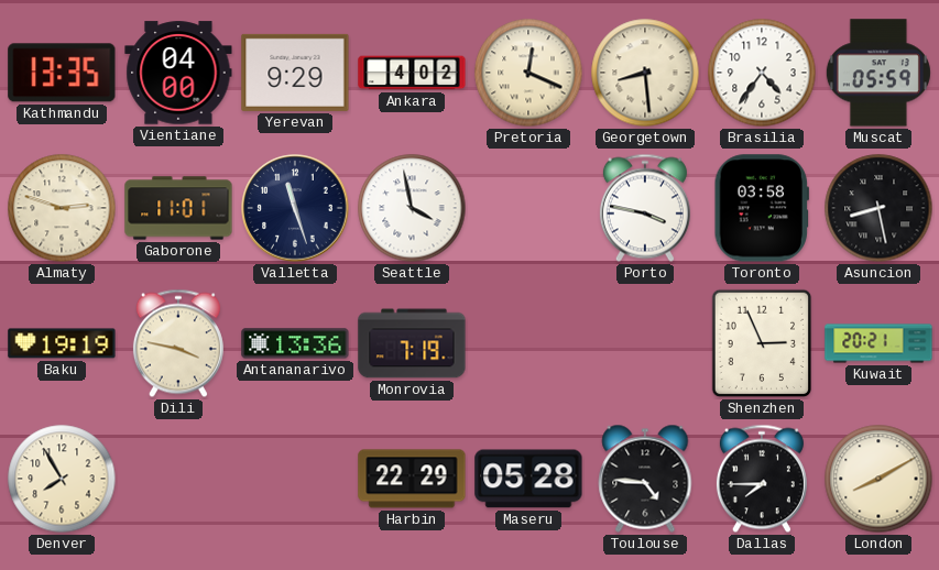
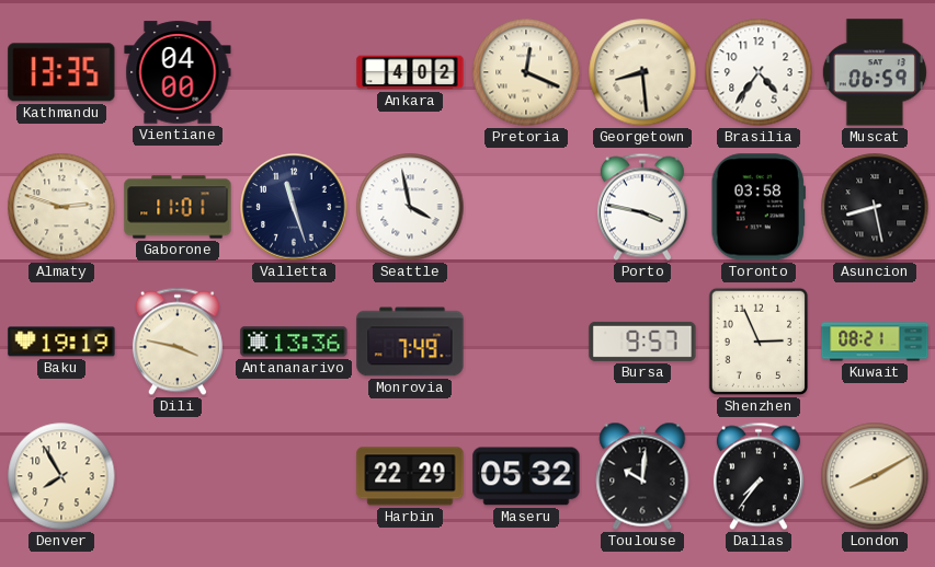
Yerevan: 9:29 -> none
Muscat: 05:59 -> 06:59
Monrovia: 7:19 -> 7:49
Bursa: none -> 9:57
Kuwait: 20:21 -> 08:21
Maseru: 05:28 -> 05:32
Toulouse: 4:46 -> 10:01
Dallas: 7:45 -> 7:36
